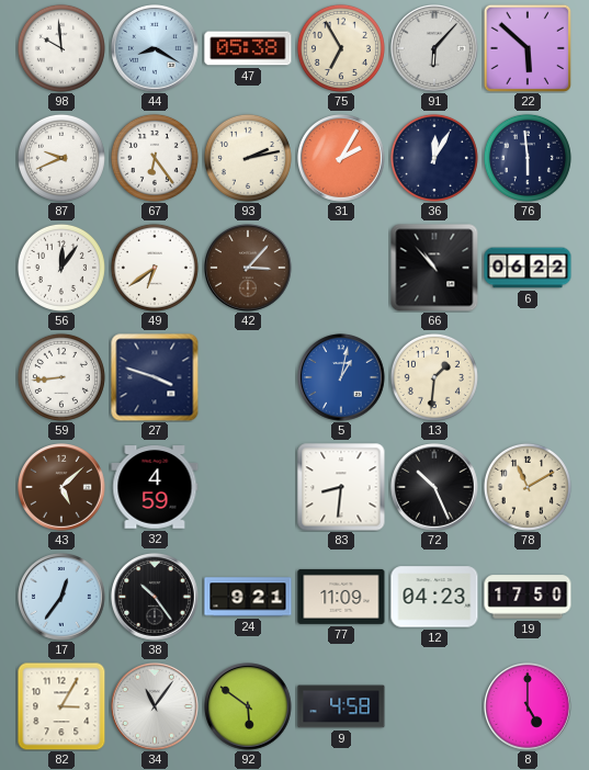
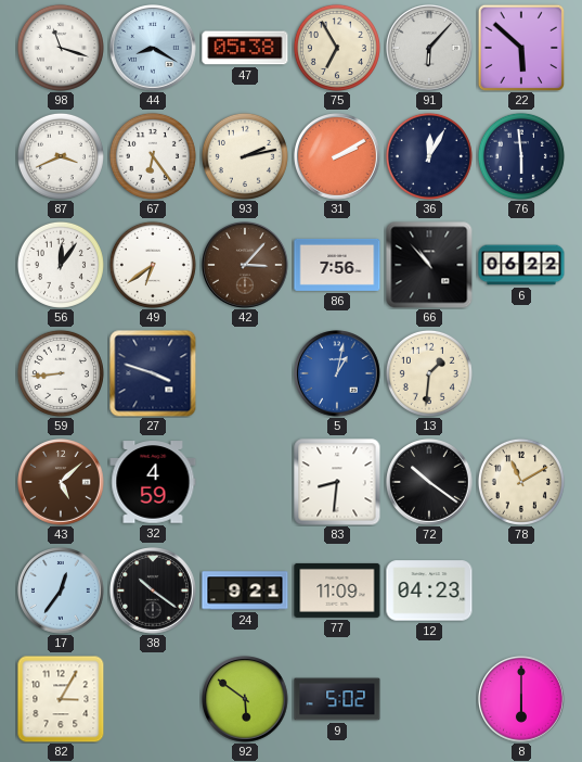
98: 9:59 -> 11:18
87: 9:41 -> 3:41
31: 2:05 -> 2:10
86: none -> 7:56
72: 10:26 -> 10:21
38: 10:24 -> 10:21
19: 17:50 -> none
34: 11:06 -> none
9: 4:58 -> 5:02
8: 5:00 -> 6:00
